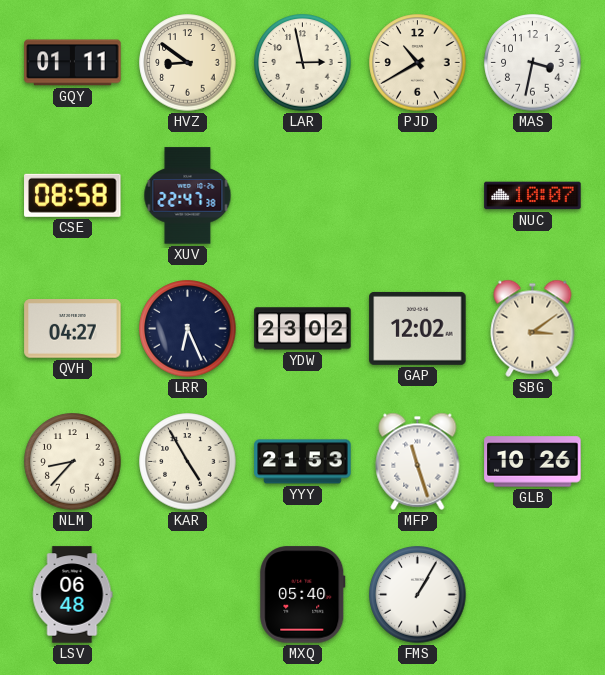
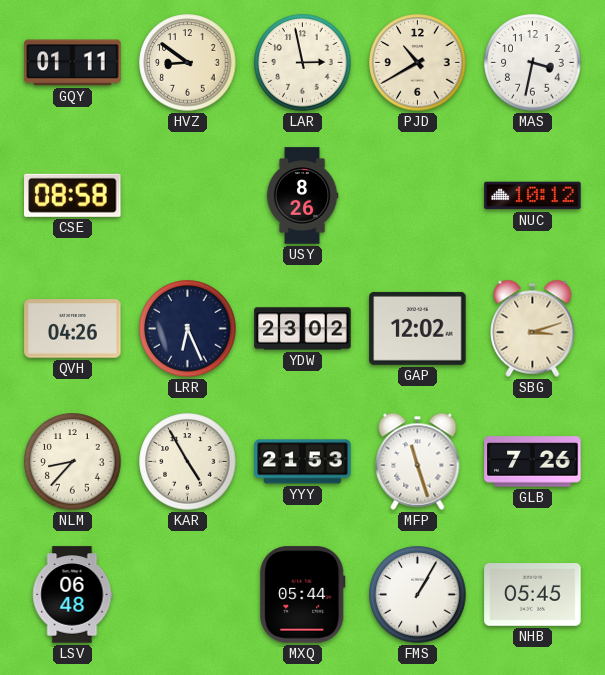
XUV: 22:47 -> none
USY: none -> 8:26
NUC: 10:07 -> 10:12
QVH: 04:27 -> 04:26
SBG: 3:09 -> 3:12
GLB: 10:26 -> 7:26
MXQ: 05:40 -> 05:44
NHB: none -> 05:45
